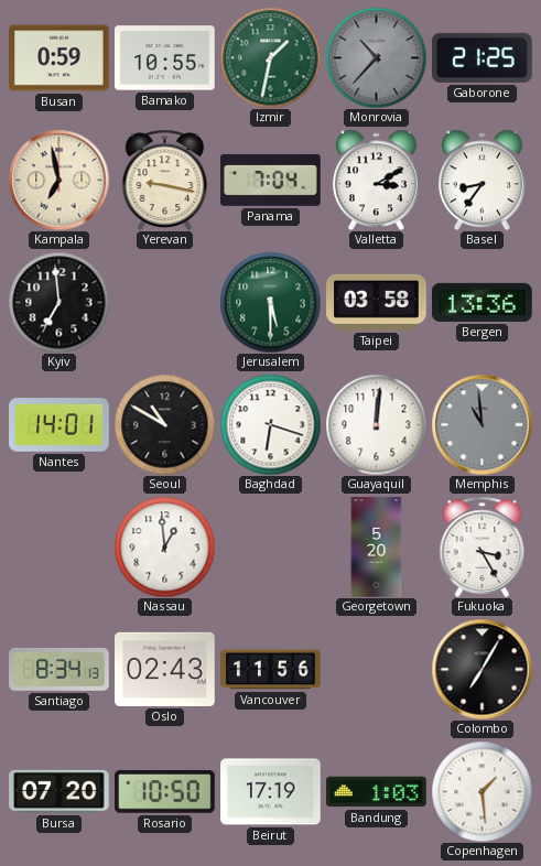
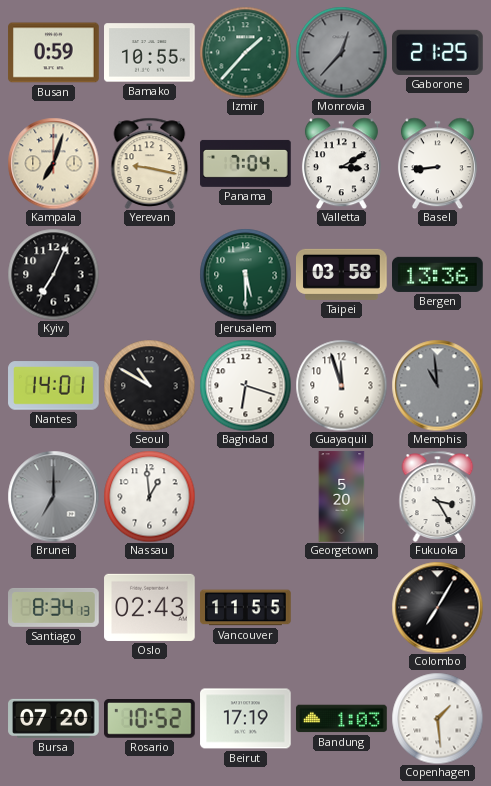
Izmir: 1:32 -> 1:37
Monrovia: 10:37 -> 12:37
Kampala: 6:58 -> 7:03
Basel: 8:36 -> 8:44
Kyiv: 6:59 -> 7:04
Guayaquil: 12:01 -> 11:57
Brunei: none -> 7:00
Vancouver: 11:56 -> 11:55
Rosario: 10:50 -> 10:52
